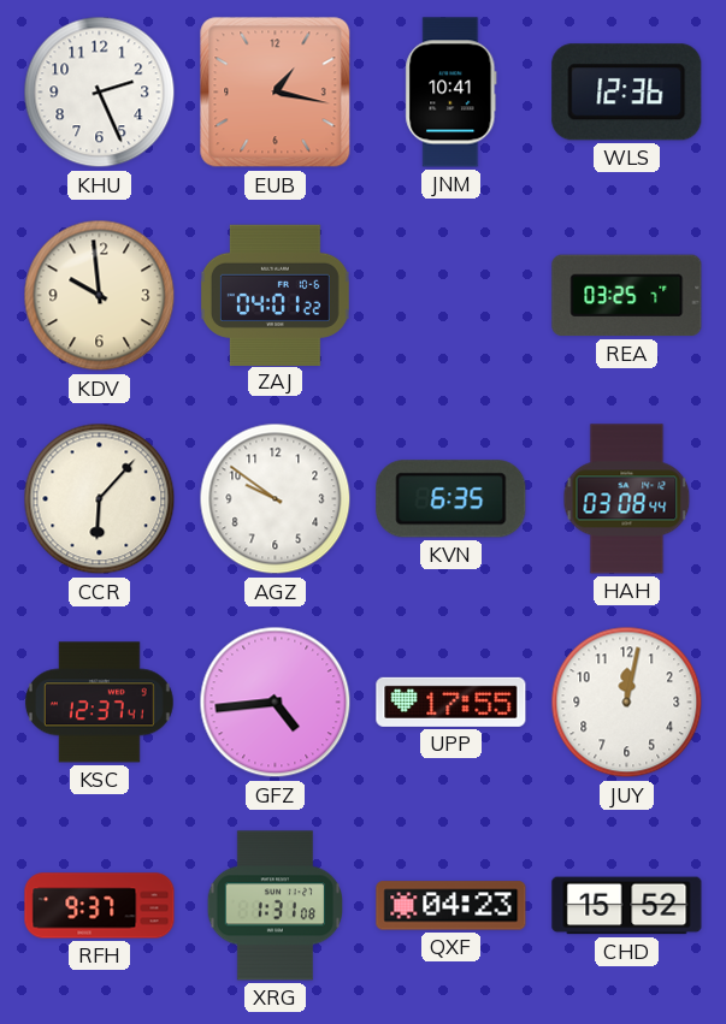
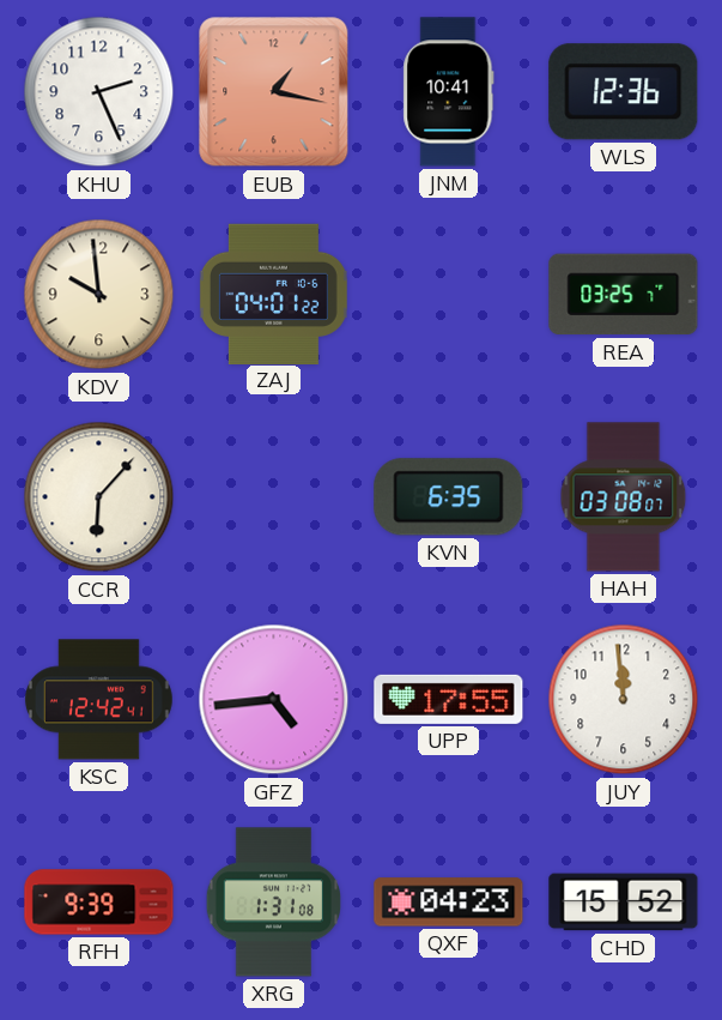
AGZ: 9:51 -> none
HAH: 03:08:44 -> 03:08:07
KSC: 12:37 -> 12:42
JUY: 12:02 -> 11:59
RFH: 9:37 -> 9:39
